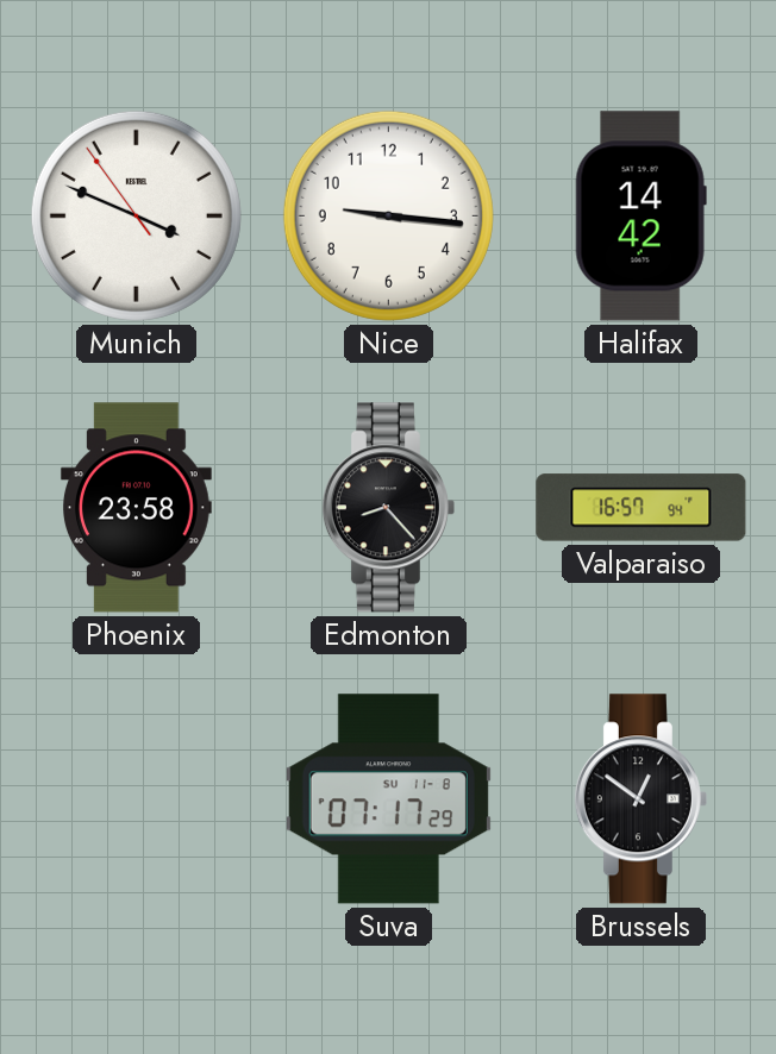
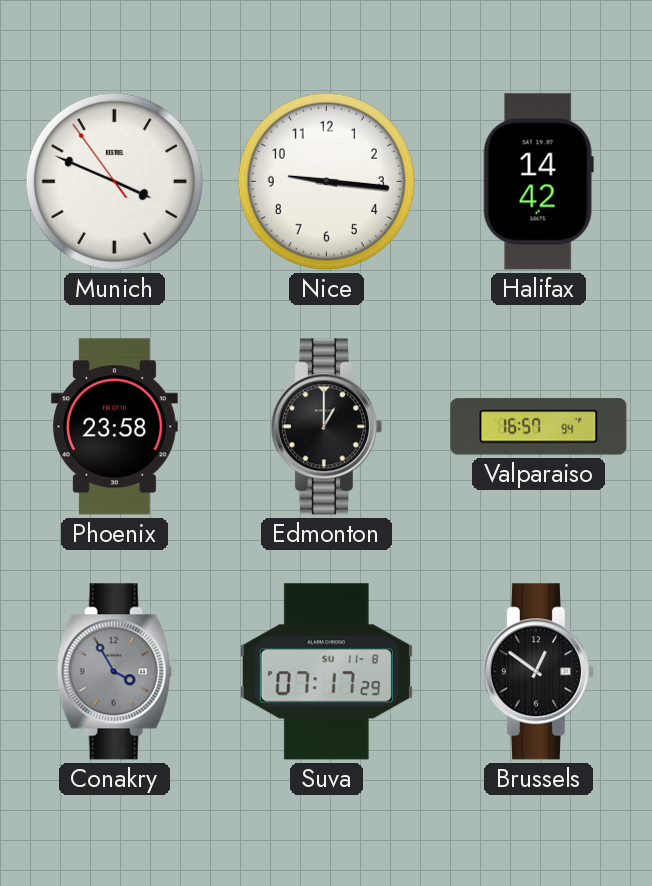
Edmonton: 8:23 -> 1:00
Conakry: none -> 3:55
